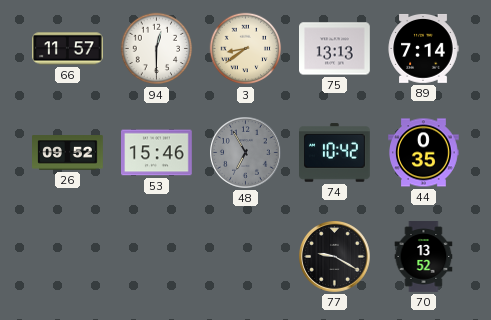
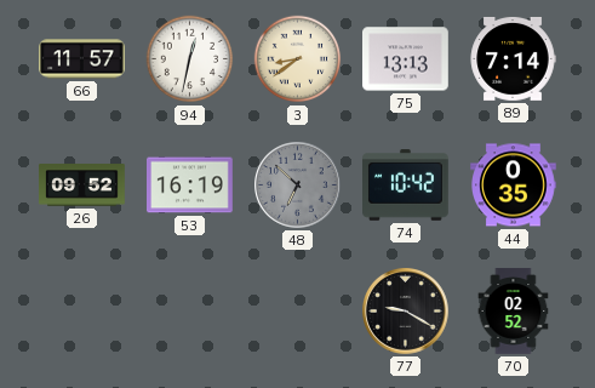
94: 12:30 -> 12:32
53: 15:46 -> 16:19
48: 6:55 -> 6:52
70: 13:52 -> 02:52
